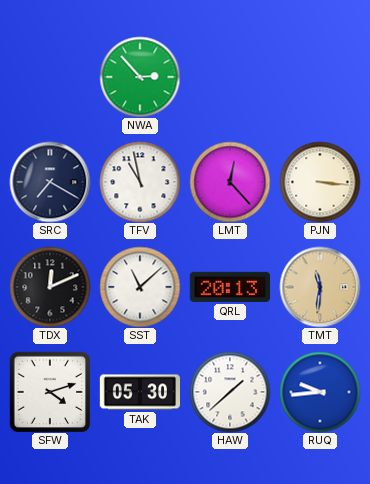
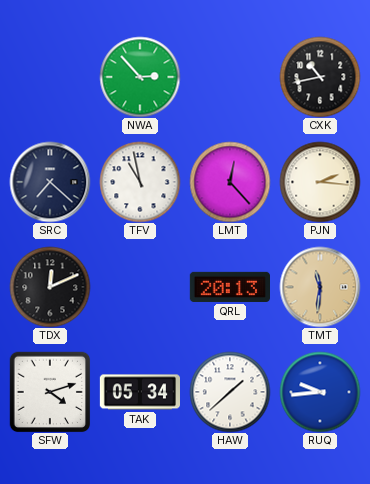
CXK: none -> 10:43
SRC: 7:20 -> 7:22
PJN: 3:16 -> 2:16
SST: 11:08 -> none
TAK: 05:30 -> 05:34
